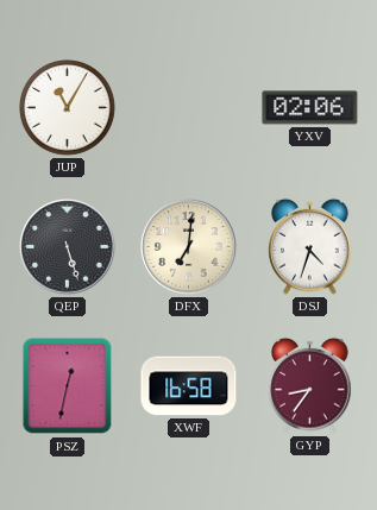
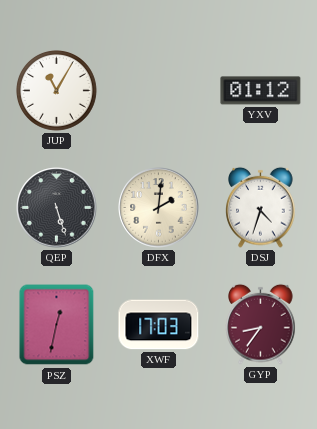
YXV: 02:06 -> 01:12
DFX: 7:01 -> 2:01
XWF: 16:58 -> 17:03
